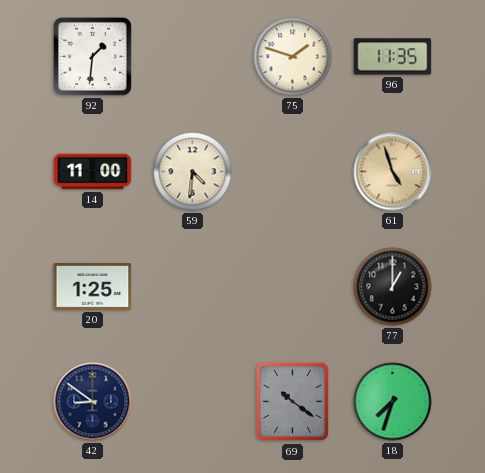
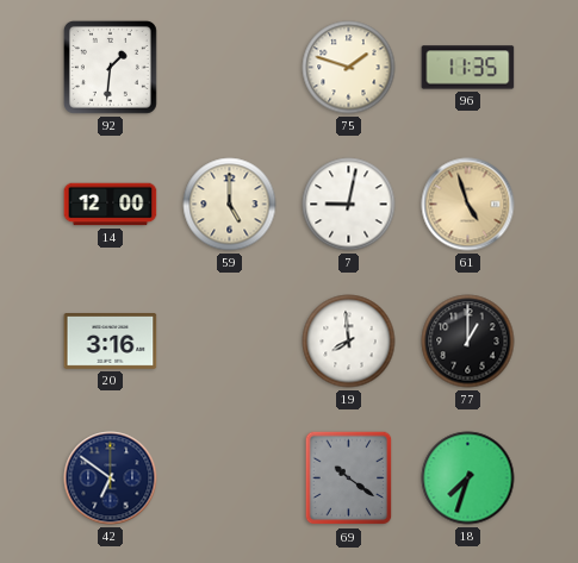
14: 11:00 -> 12:00
59: 4:31 -> 5:00
7: none -> 9:02
20: 1:25 -> 3:16
19: none -> 7:59
42: 8:51 -> 6:51
